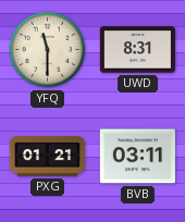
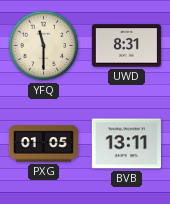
PXG: 01:21 -> 01:05
BVB: 03:11 -> 13:11
